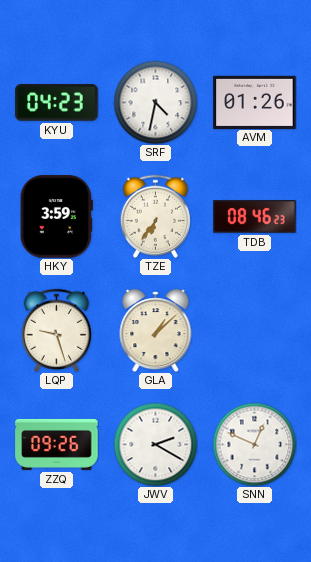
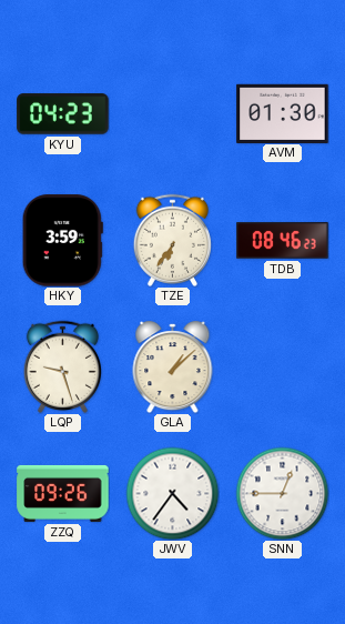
SRF: 4:32 -> none
AVM: 01:26 -> 01:30
JWV: 2:20 -> 4:36
SNN: 12:49 -> 12:45
